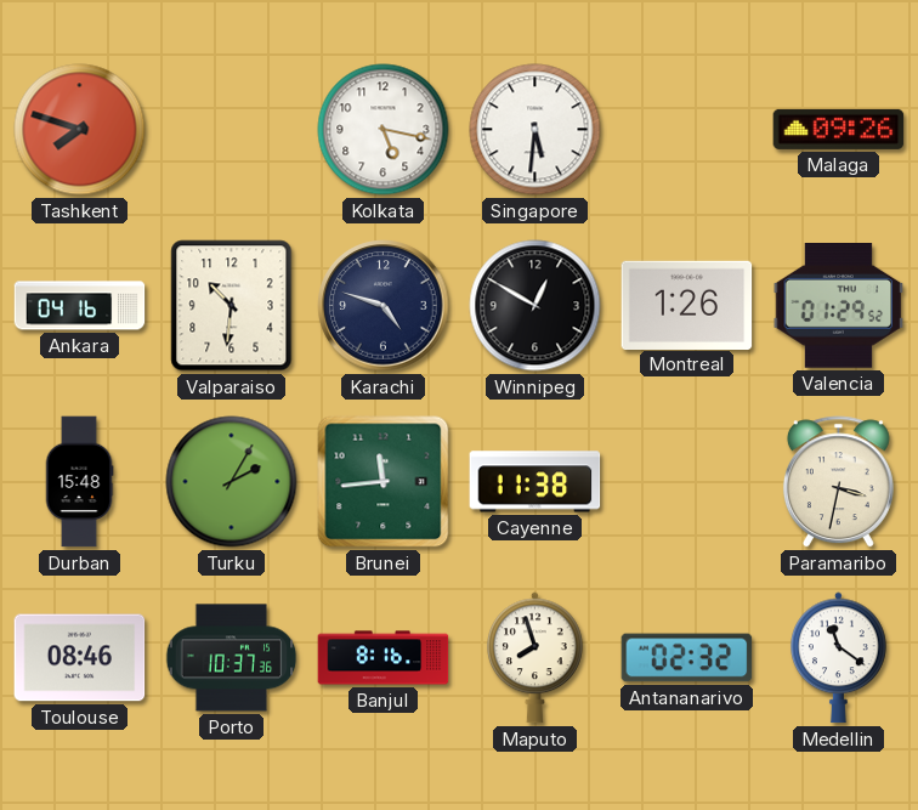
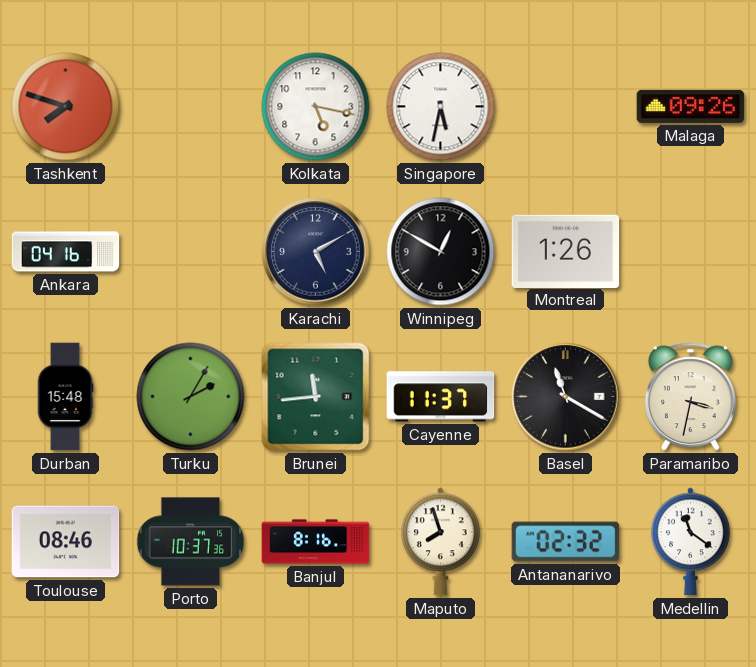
Singapore: 5:31 -> 5:32
Valparaiso: 10:31 -> none
Karachi: 4:48 -> 5:10
Valencia: 01:29 -> none
Cayenne: 11:38 -> 11:37
Basel: none -> 11:20
